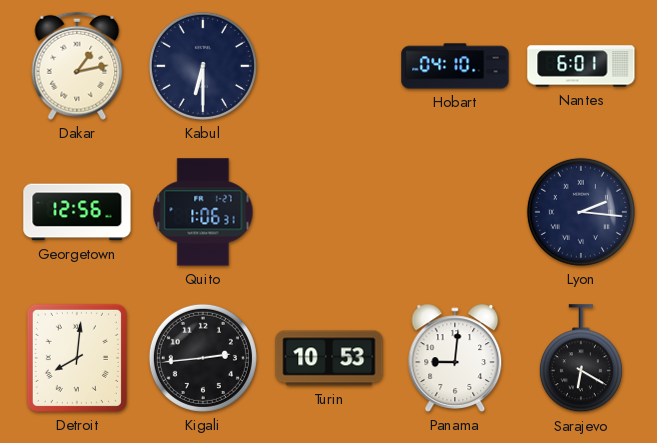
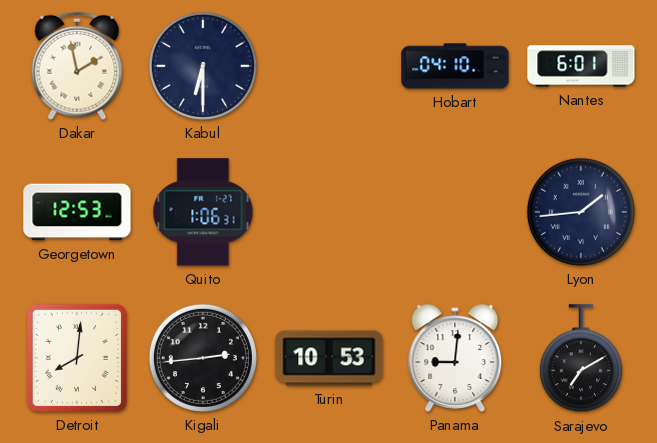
Dakar: 1:13 -> 1:58
Georgetown: 12:56 -> 12:53
Lyon: 2:16 -> 1:44
Sarajevo: 6:20 -> 7:10
